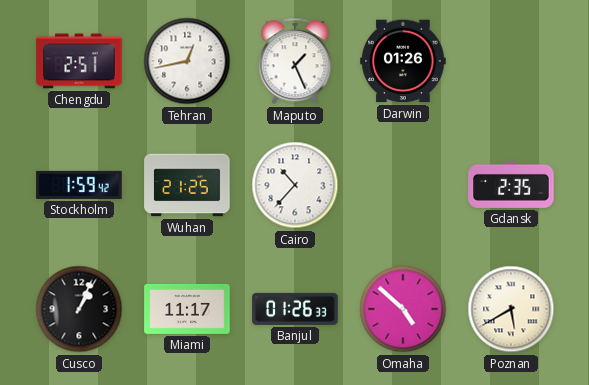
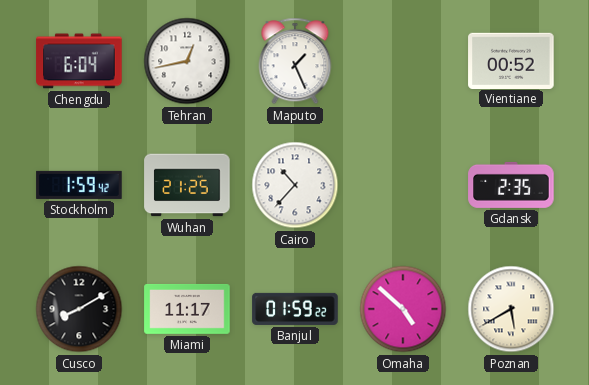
Chengdu: 2:51 -> 6:04
Darwin: 01:26 -> none
Vientiane: none -> 00:52
Cusco: 1:04 -> 8:10
Banjul: 01:26 -> 01:59
